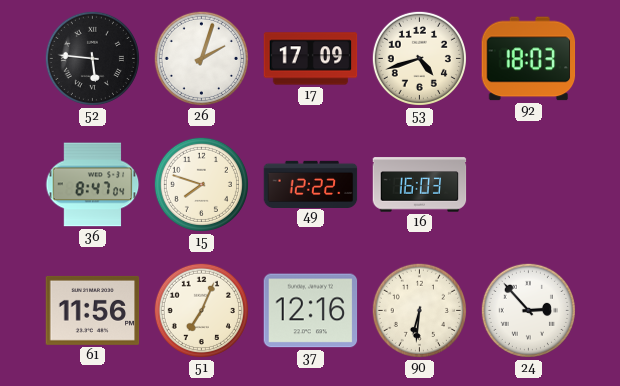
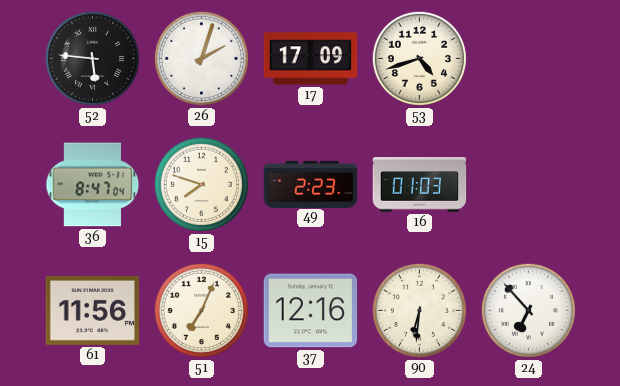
92: 18:03 -> none
49: 12:22 -> 2:23
16: 16:03 -> 01:03
24: 2:53 -> 6:53
